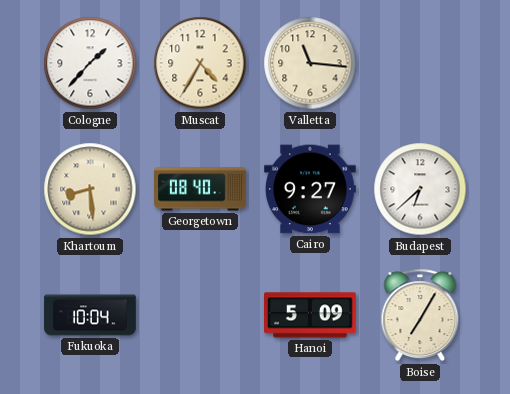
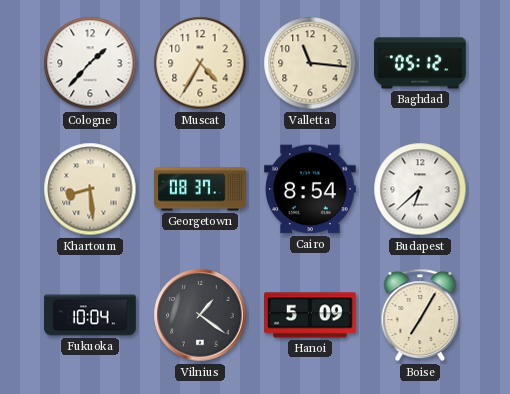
Baghdad: none -> 05:12
Georgetown: 08:40 -> 08:37
Cairo: 9:27 -> 8:54
Vilnius: none -> 1:21
